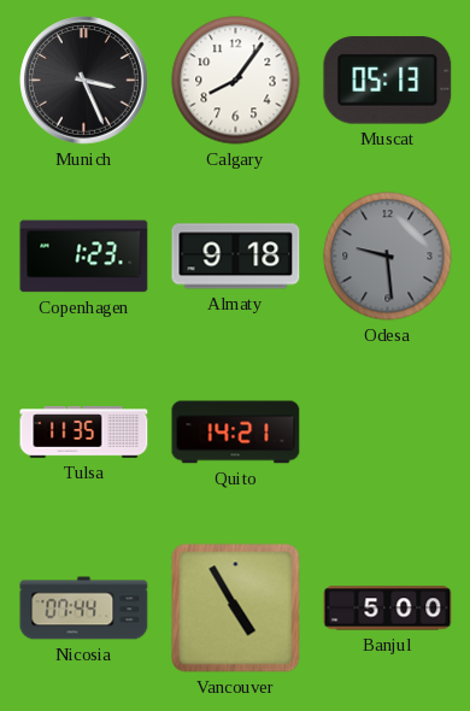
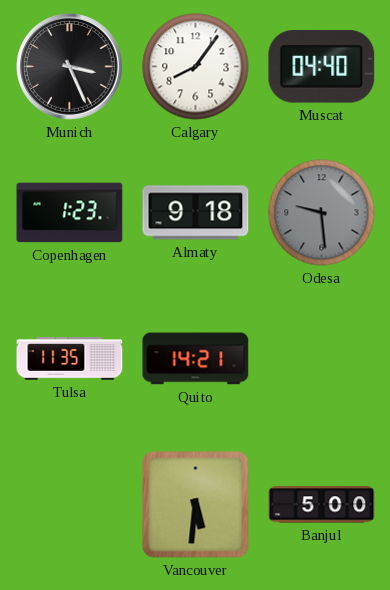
Muscat: 05:13 -> 04:40
Nicosia: 07:44 -> none
Vancouver: 4:55 -> 5:31
